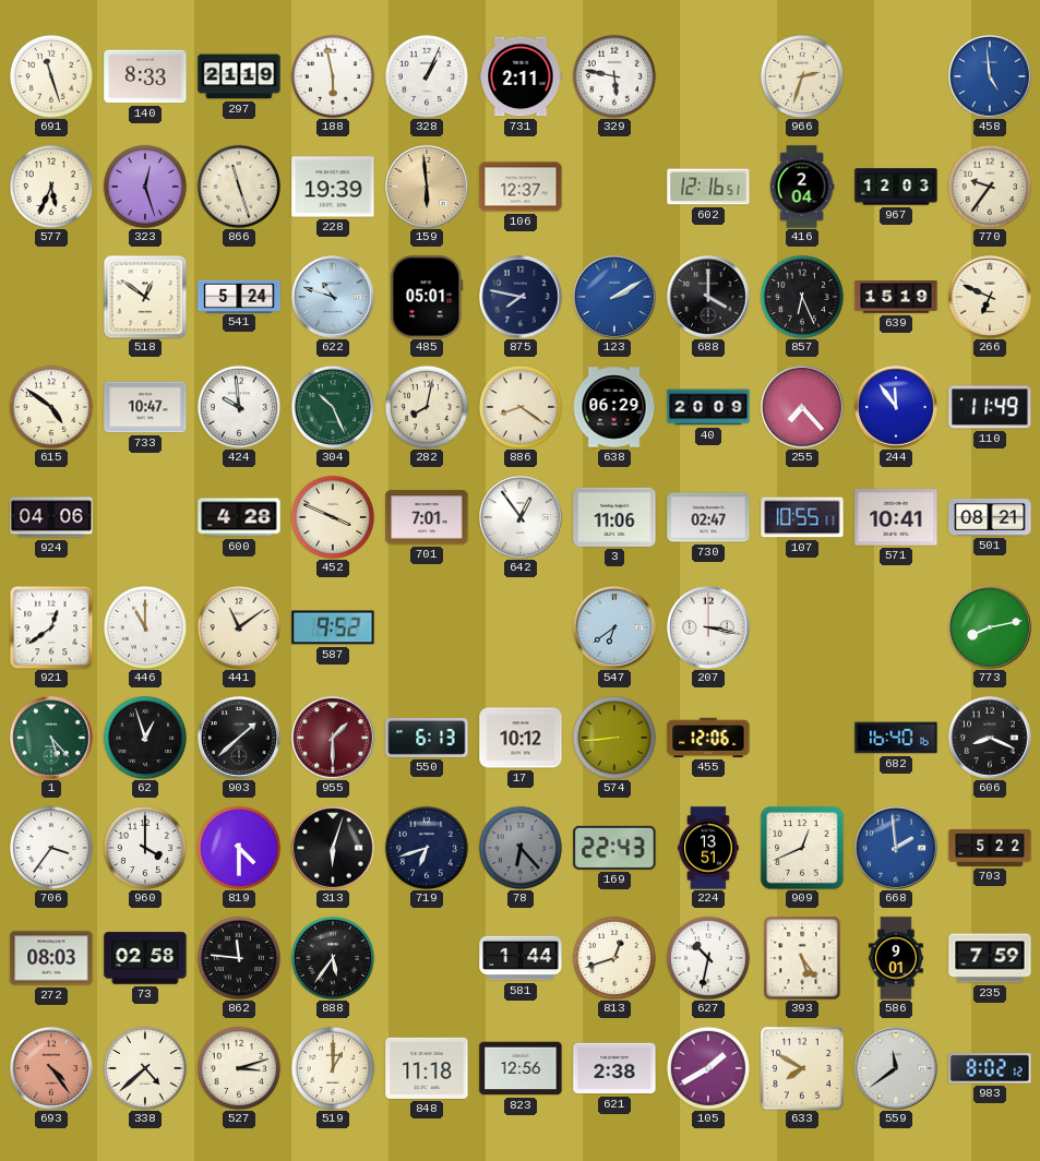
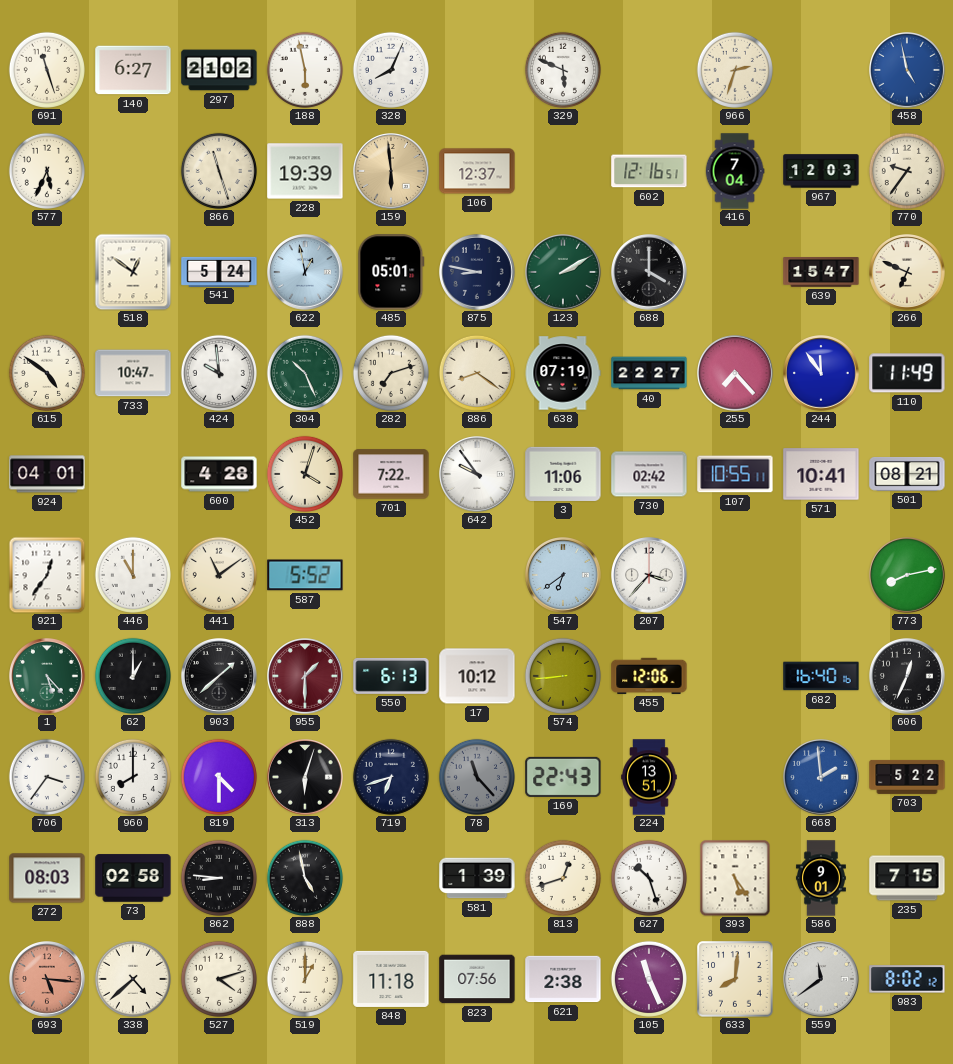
140: 8:33 -> 6:27
297: 21:19 -> 21:02
328: 1:04 -> 8:04
731: 2:11 -> none
329: 5:47 -> 5:49
458: 4:59 -> 4:58
323: 12:27 -> none
416: 2:04 -> 7:04
622: 10:48 -> 12:58
875: 7:47 -> 8:47
123 dial: blue -> green
857: 6:26 -> none
639: 15:19 -> 15:47
282: 8:02 -> 7:12
638: 06:29 -> 07:19
40: 20:09 -> 22:27
924: 04:06 -> 04:01
452: 3:49 -> 4:03
701: 7:01 -> 7:22
642: 12:54 -> 9:54
730: 02:47 -> 02:42
921: 12:39 -> 12:36
587: 9:52 -> 5:52
207: 3:17 -> 3:37
62: 12:57 -> 1:00
606: 8:19 -> 12:34
960: 4:00 -> 8:00
78: 6:23 -> 11:23
909: 12:41 -> none
862: 11:46 -> 8:46
888: 5:36 -> 4:58
581: 1:44 -> 1:39
627: 10:32 -> 10:27
235: 7:59 -> 7:15
693: 4:24 -> 5:16
527: 3:12 -> 4:12
823: 12:56 -> 07:56
105: 1:40 -> 11:26
633: 7:50 -> 8:01
